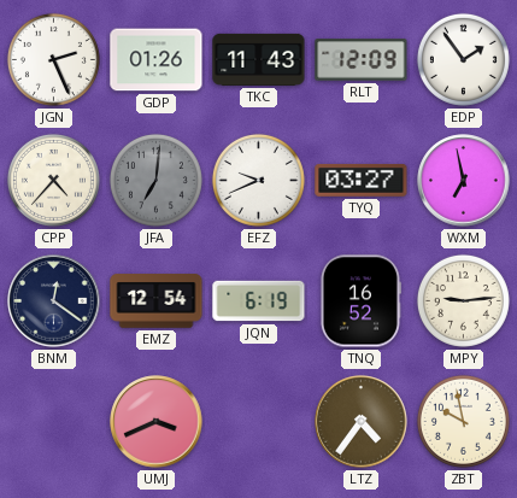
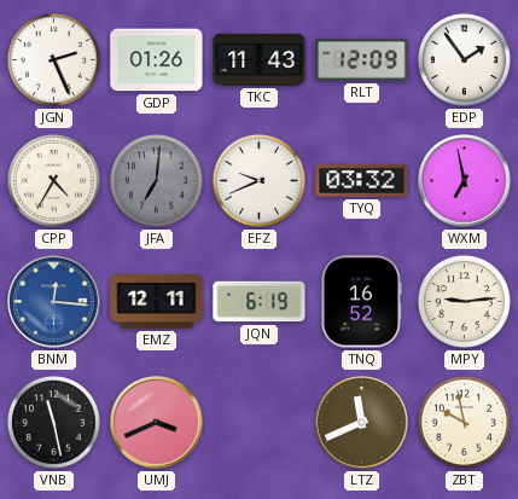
CPP: 4:37 -> 4:35
TYQ: 03:27 -> 03:32
BNM: 12:21 -> 12:16
BNM dial: navy -> blue
EMZ: 12:54 -> 12:11
VNB: none -> 11:28
LTZ: 4:36 -> 11:41
